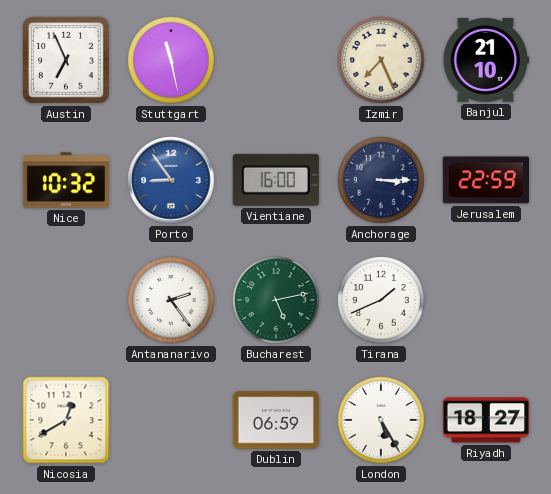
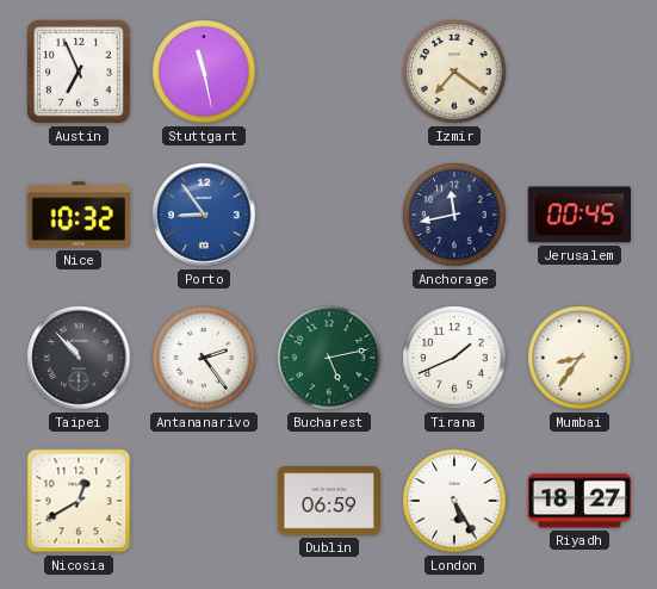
Izmir: 7:26 -> 7:21
Banjul: 21:10 -> none
Vientiane: 16:00 -> none
Anchorage: 3:15 -> 11:43
Jerusalem: 22:59 -> 00:45
Taipei: none -> 10:53
Mumbai: none -> 8:36
